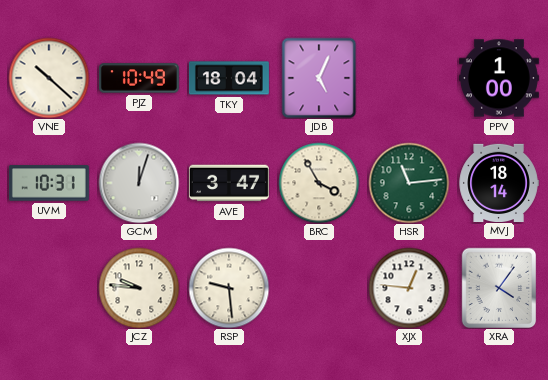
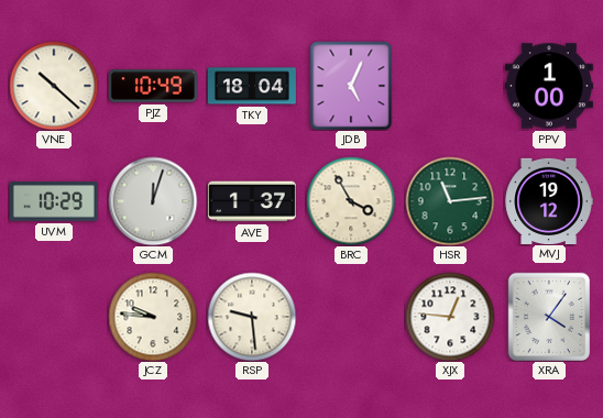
UVM: 10:31 -> 10:29
AVE: 3:47 -> 1:37
MVJ: 18:14 -> 19:12
